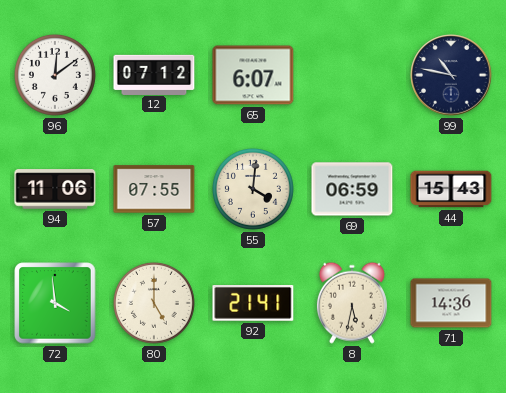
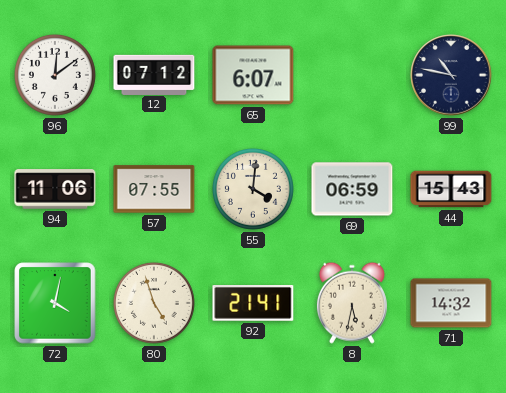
72: 3:59 -> 4:02
80: 5:00 -> 4:57
71: 14:36 -> 14:32
